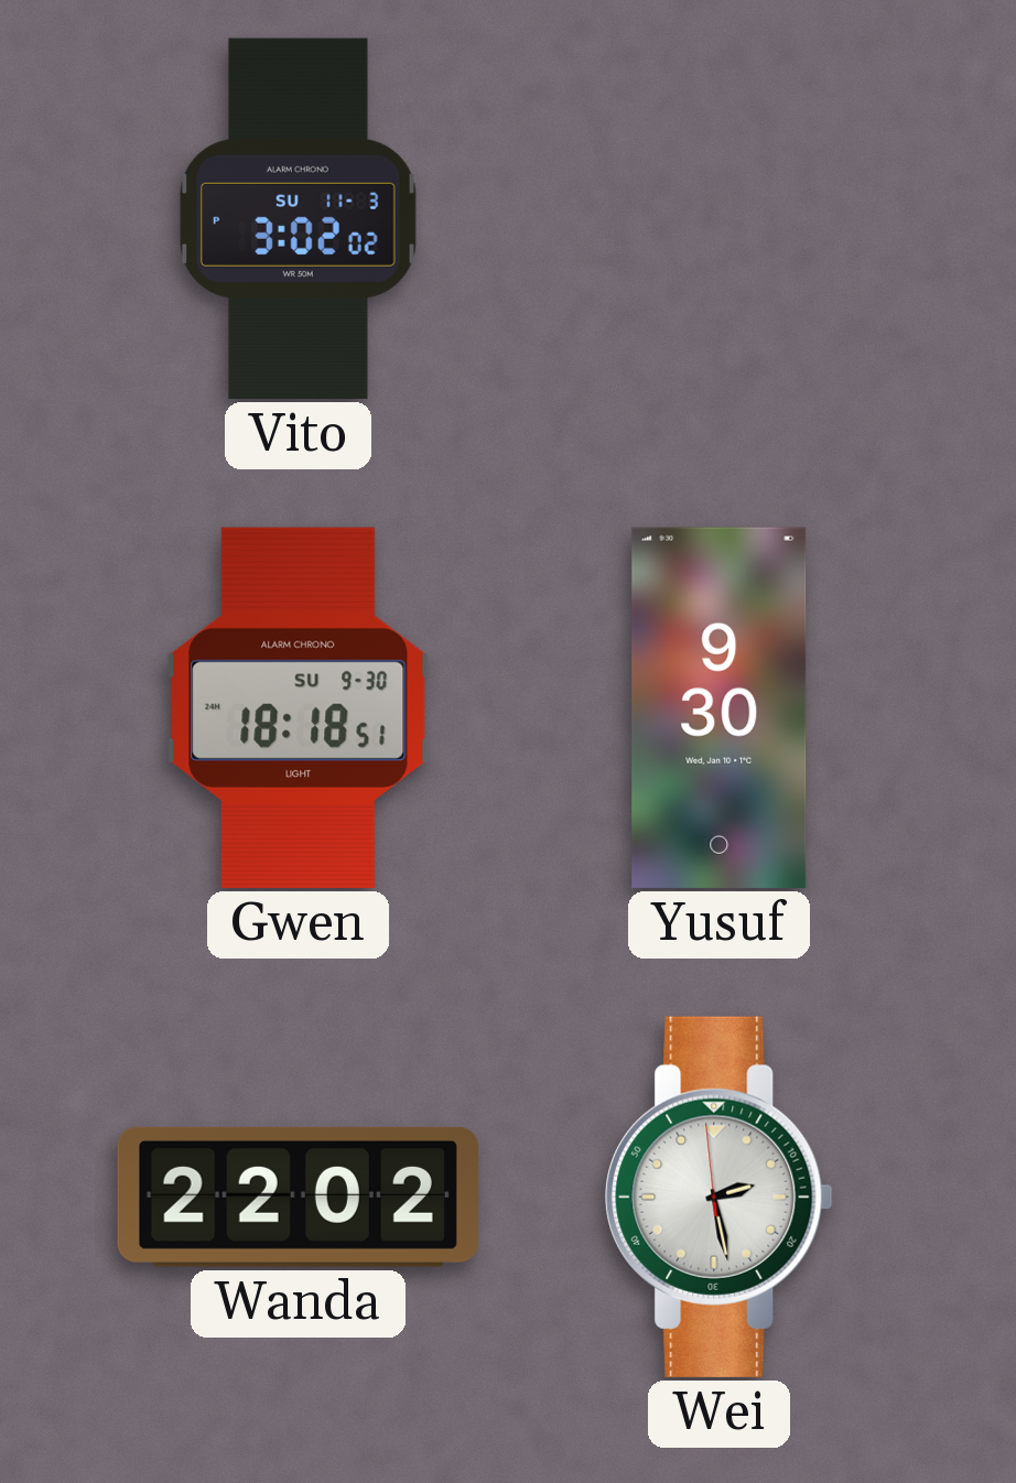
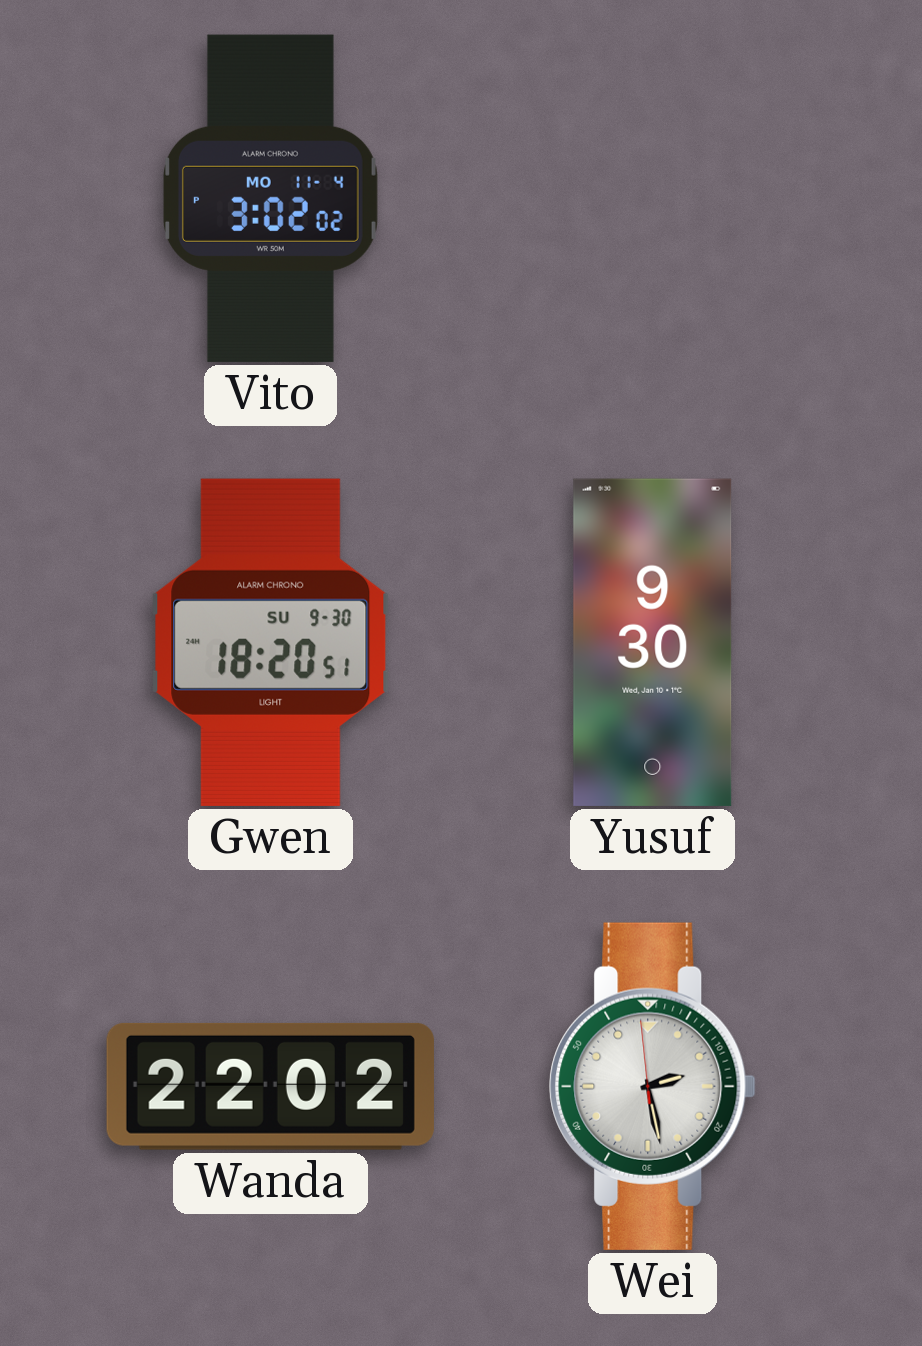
Vito date: SU 11-3 -> MO 11-4
Gwen: 18:18 -> 18:20
